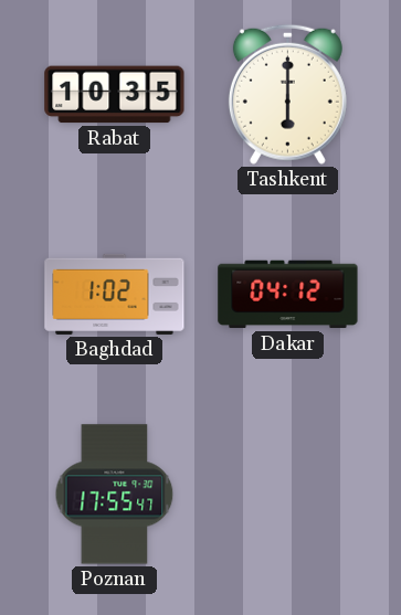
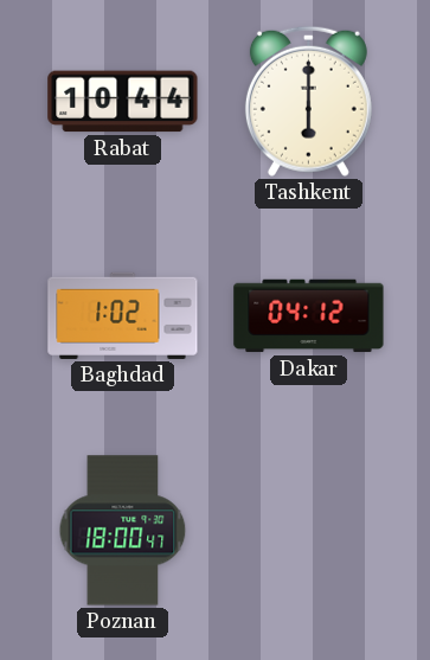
Rabat: 10:35 -> 10:44
Poznan: 17:55 -> 18:00
